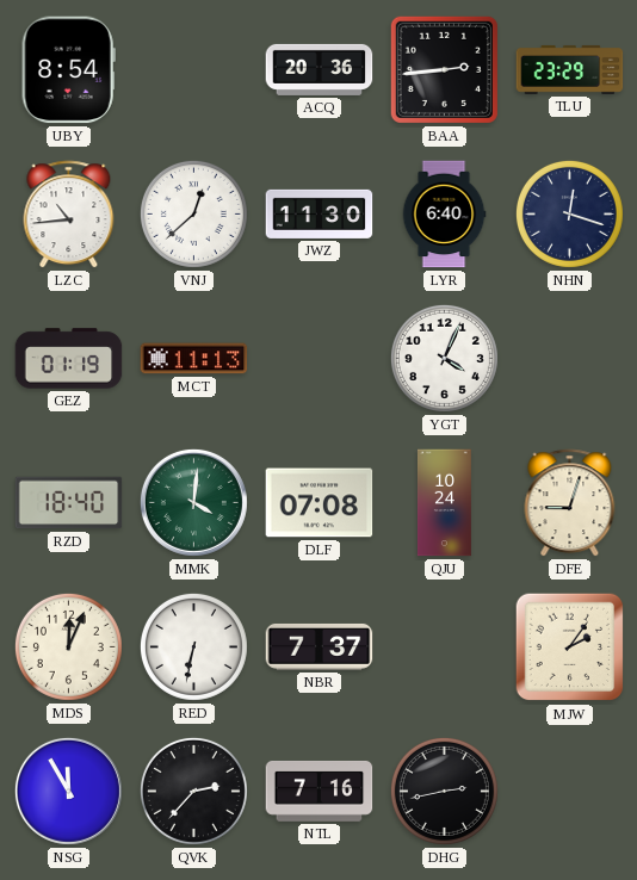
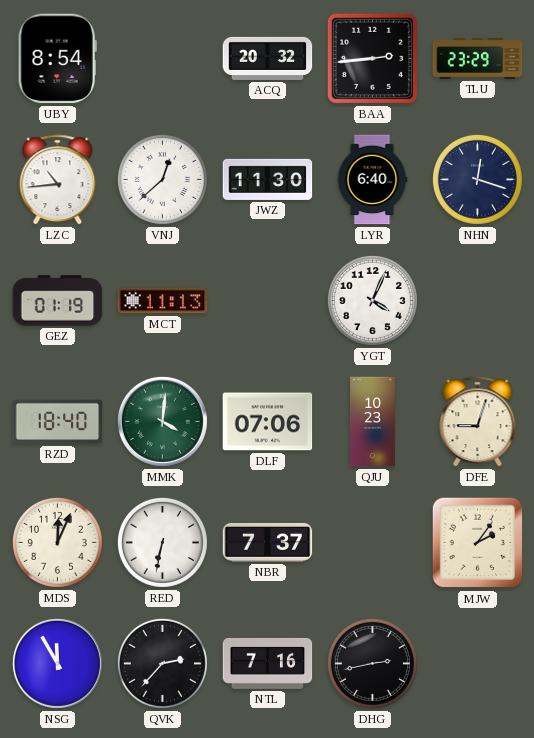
ACQ: 20:36 -> 20:32
DLF: 07:08 -> 07:06
QJU: 10:24 -> 10:23
